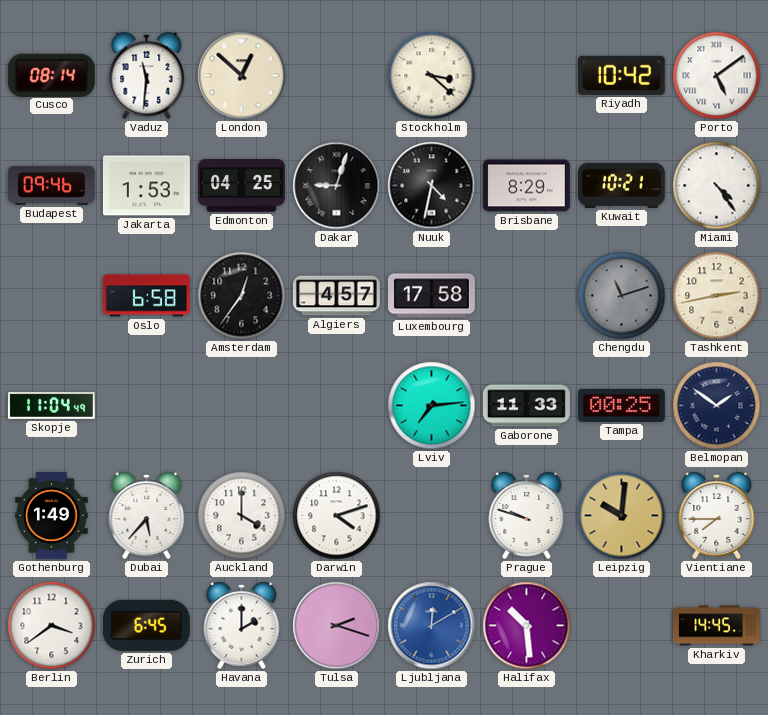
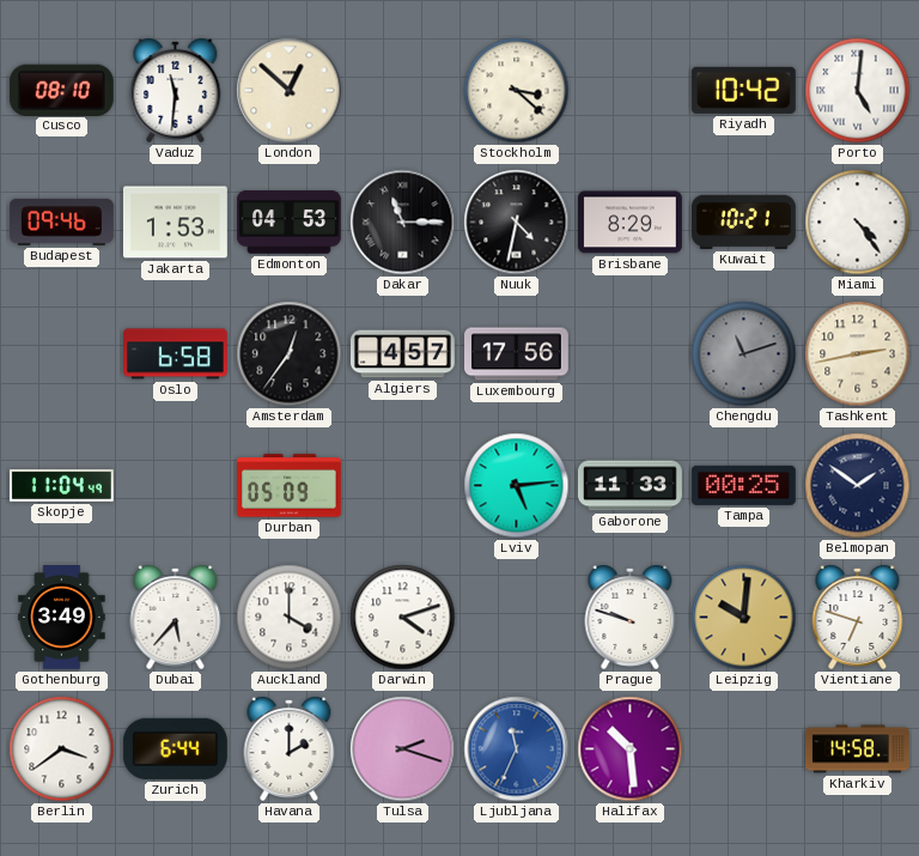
Cusco: 08:14 -> 08:10
Porto: 5:09 -> 5:01
Edmonton: 04:25 -> 04:53
Dakar: 9:03 -> 11:15
Luxembourg: 17:58 -> 17:56
Durban: none -> 05:09
Lviv: 7:14 -> 5:14
Gothenburg: 1:49 -> 3:49
Vientiane: 7:45 -> 6:48
Zurich: 6:45 -> 6:44
Ljubljana: 12:10 -> 11:34
Kharkiv: 14:45 -> 14:58
